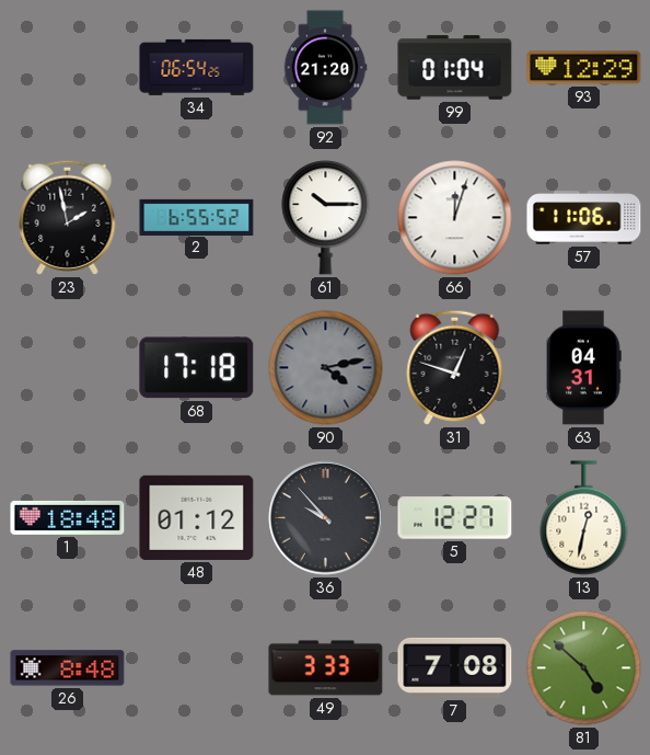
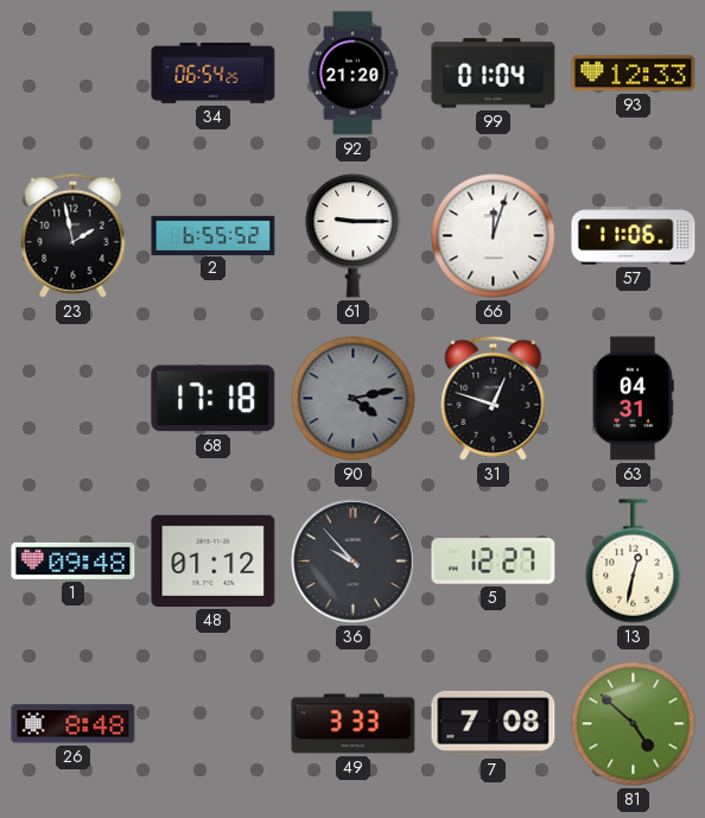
93: 12:29 -> 12:33
61: 10:15 -> 9:15
1: 18:48 -> 09:48
